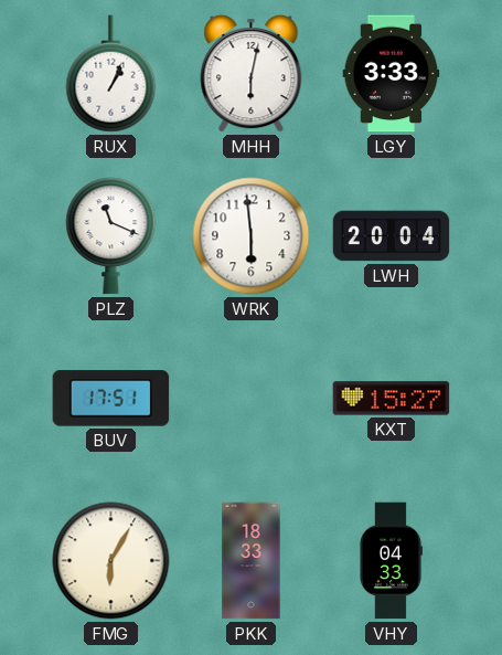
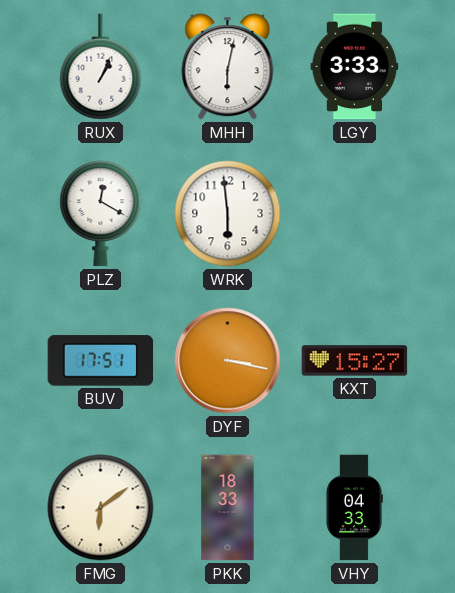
PLZ: 11:19 -> 12:20
LWH: 20:04 -> none
DYF: none -> 3:17
FMG: 6:05 -> 6:09
